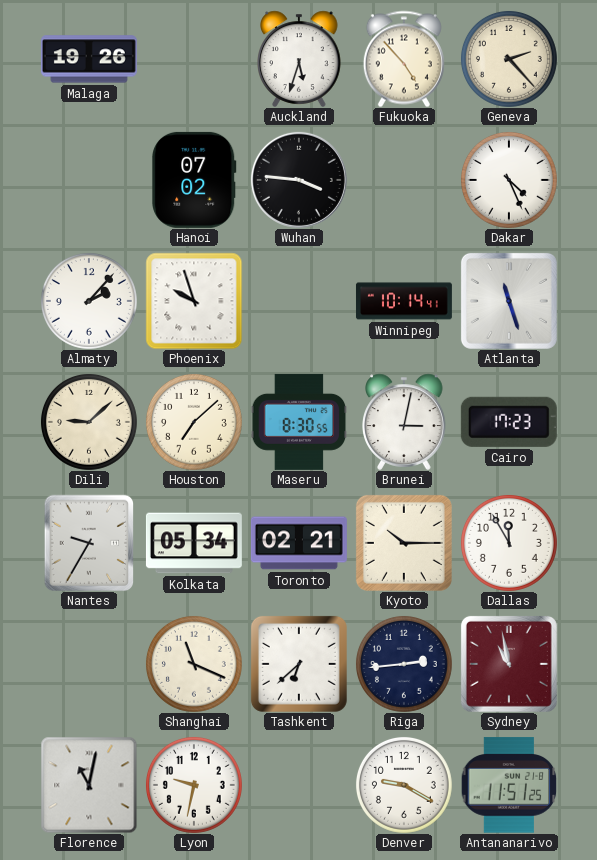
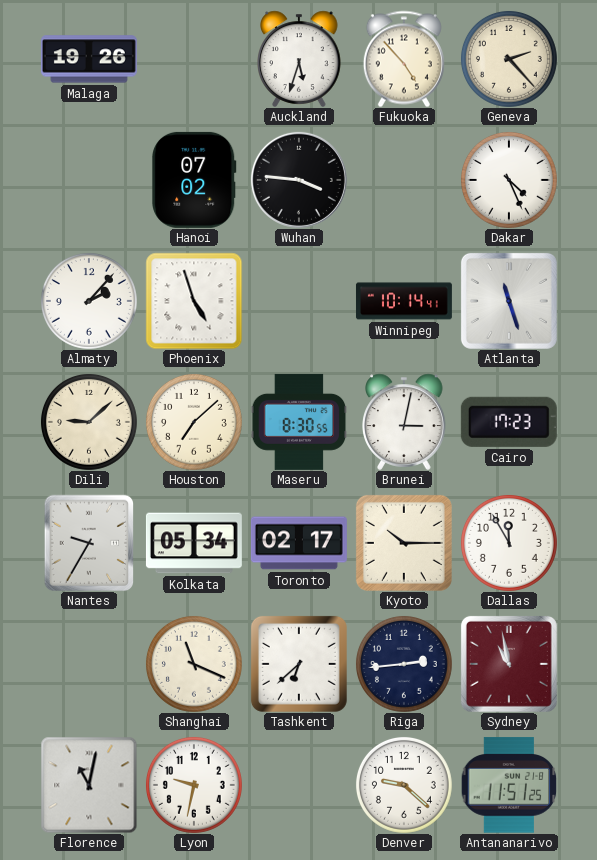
Phoenix: 9:57 -> 4:57
Toronto: 02:21 -> 02:17
Denver: 9:20 -> 9:22
